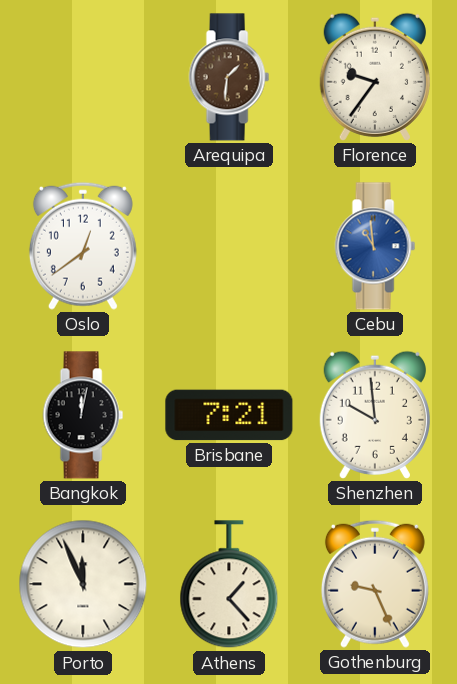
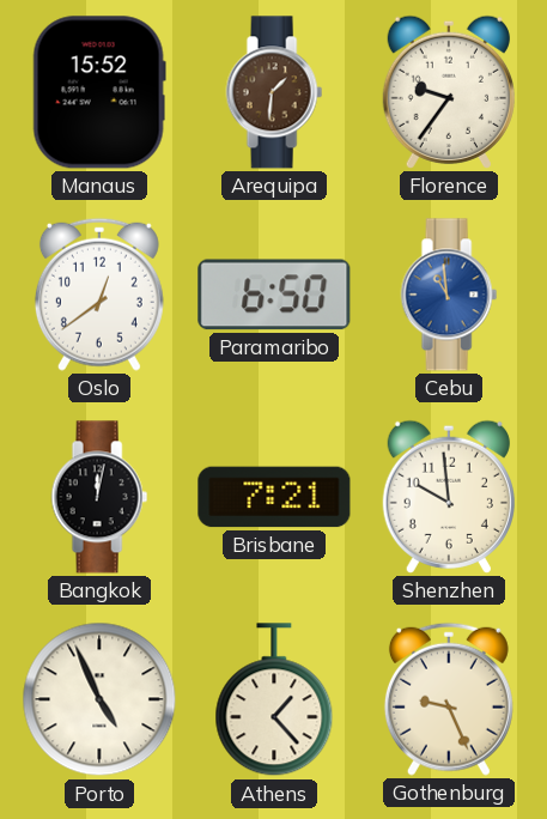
Manaus: none -> 15:52
Paramaribo: none -> 6:50
Porto: 11:56 -> 4:56
